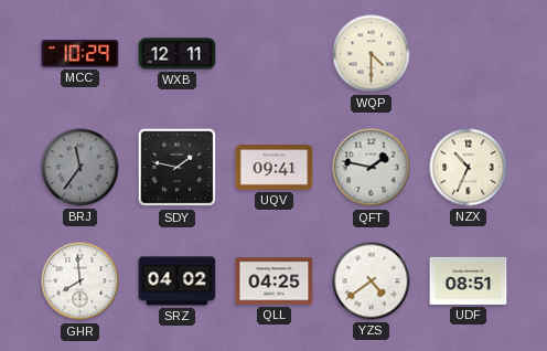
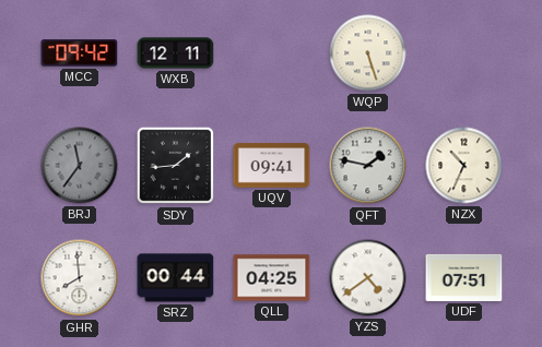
MCC: 10:29 -> 09:42
WQP: 4:30 -> 5:27
SDY: 1:47 -> 1:44
SRZ: 04:02 -> 00:44
UDF: 08:51 -> 07:51
